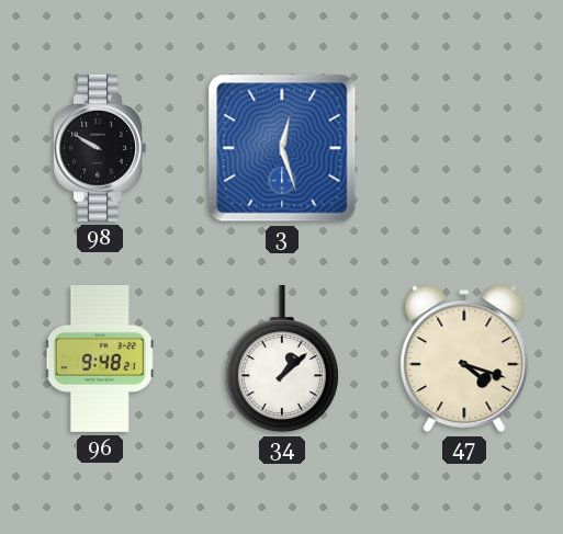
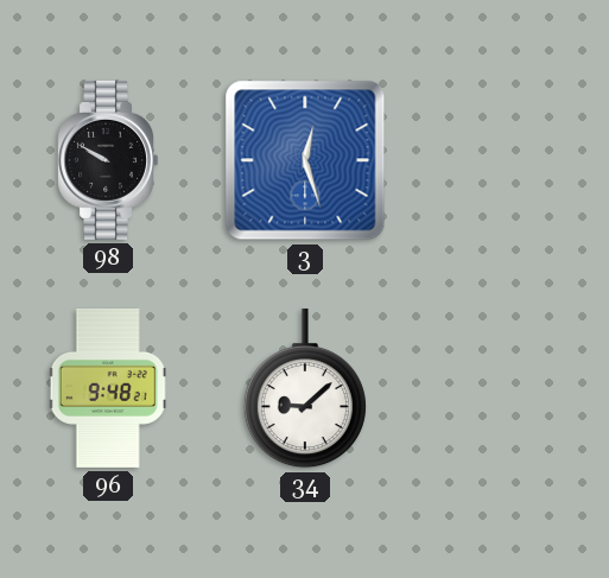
34: 1:08 -> 9:08
47: 4:18 -> none
